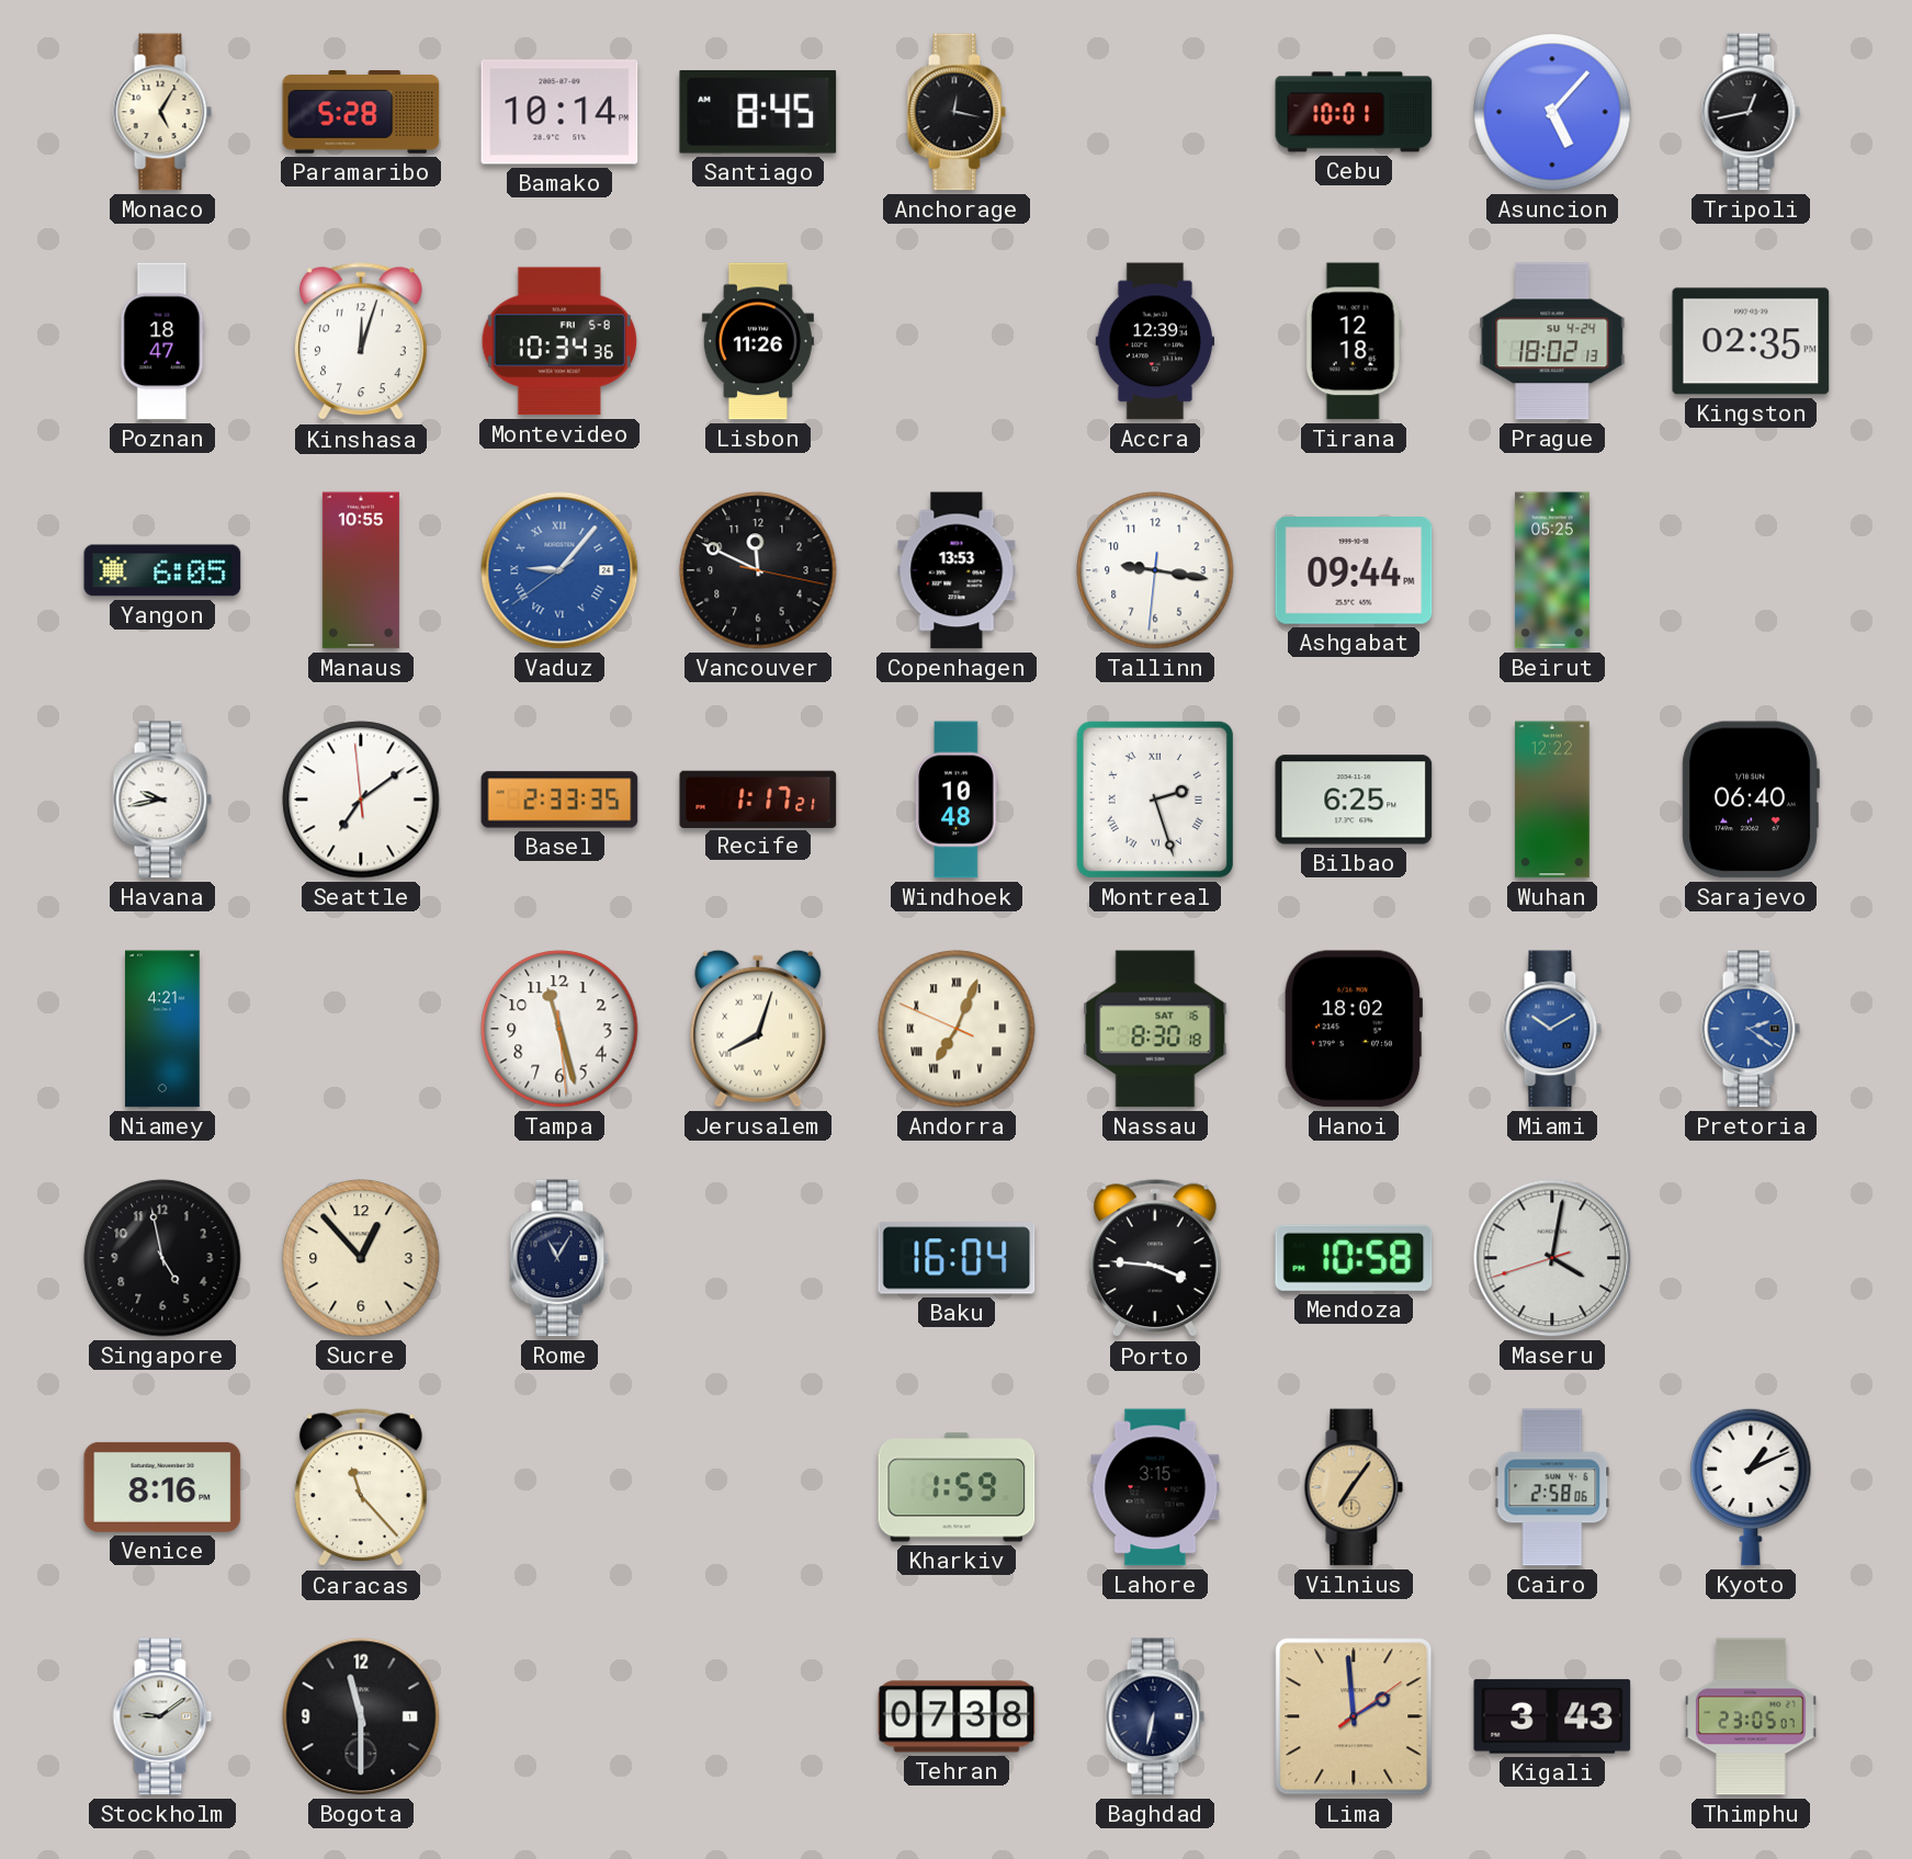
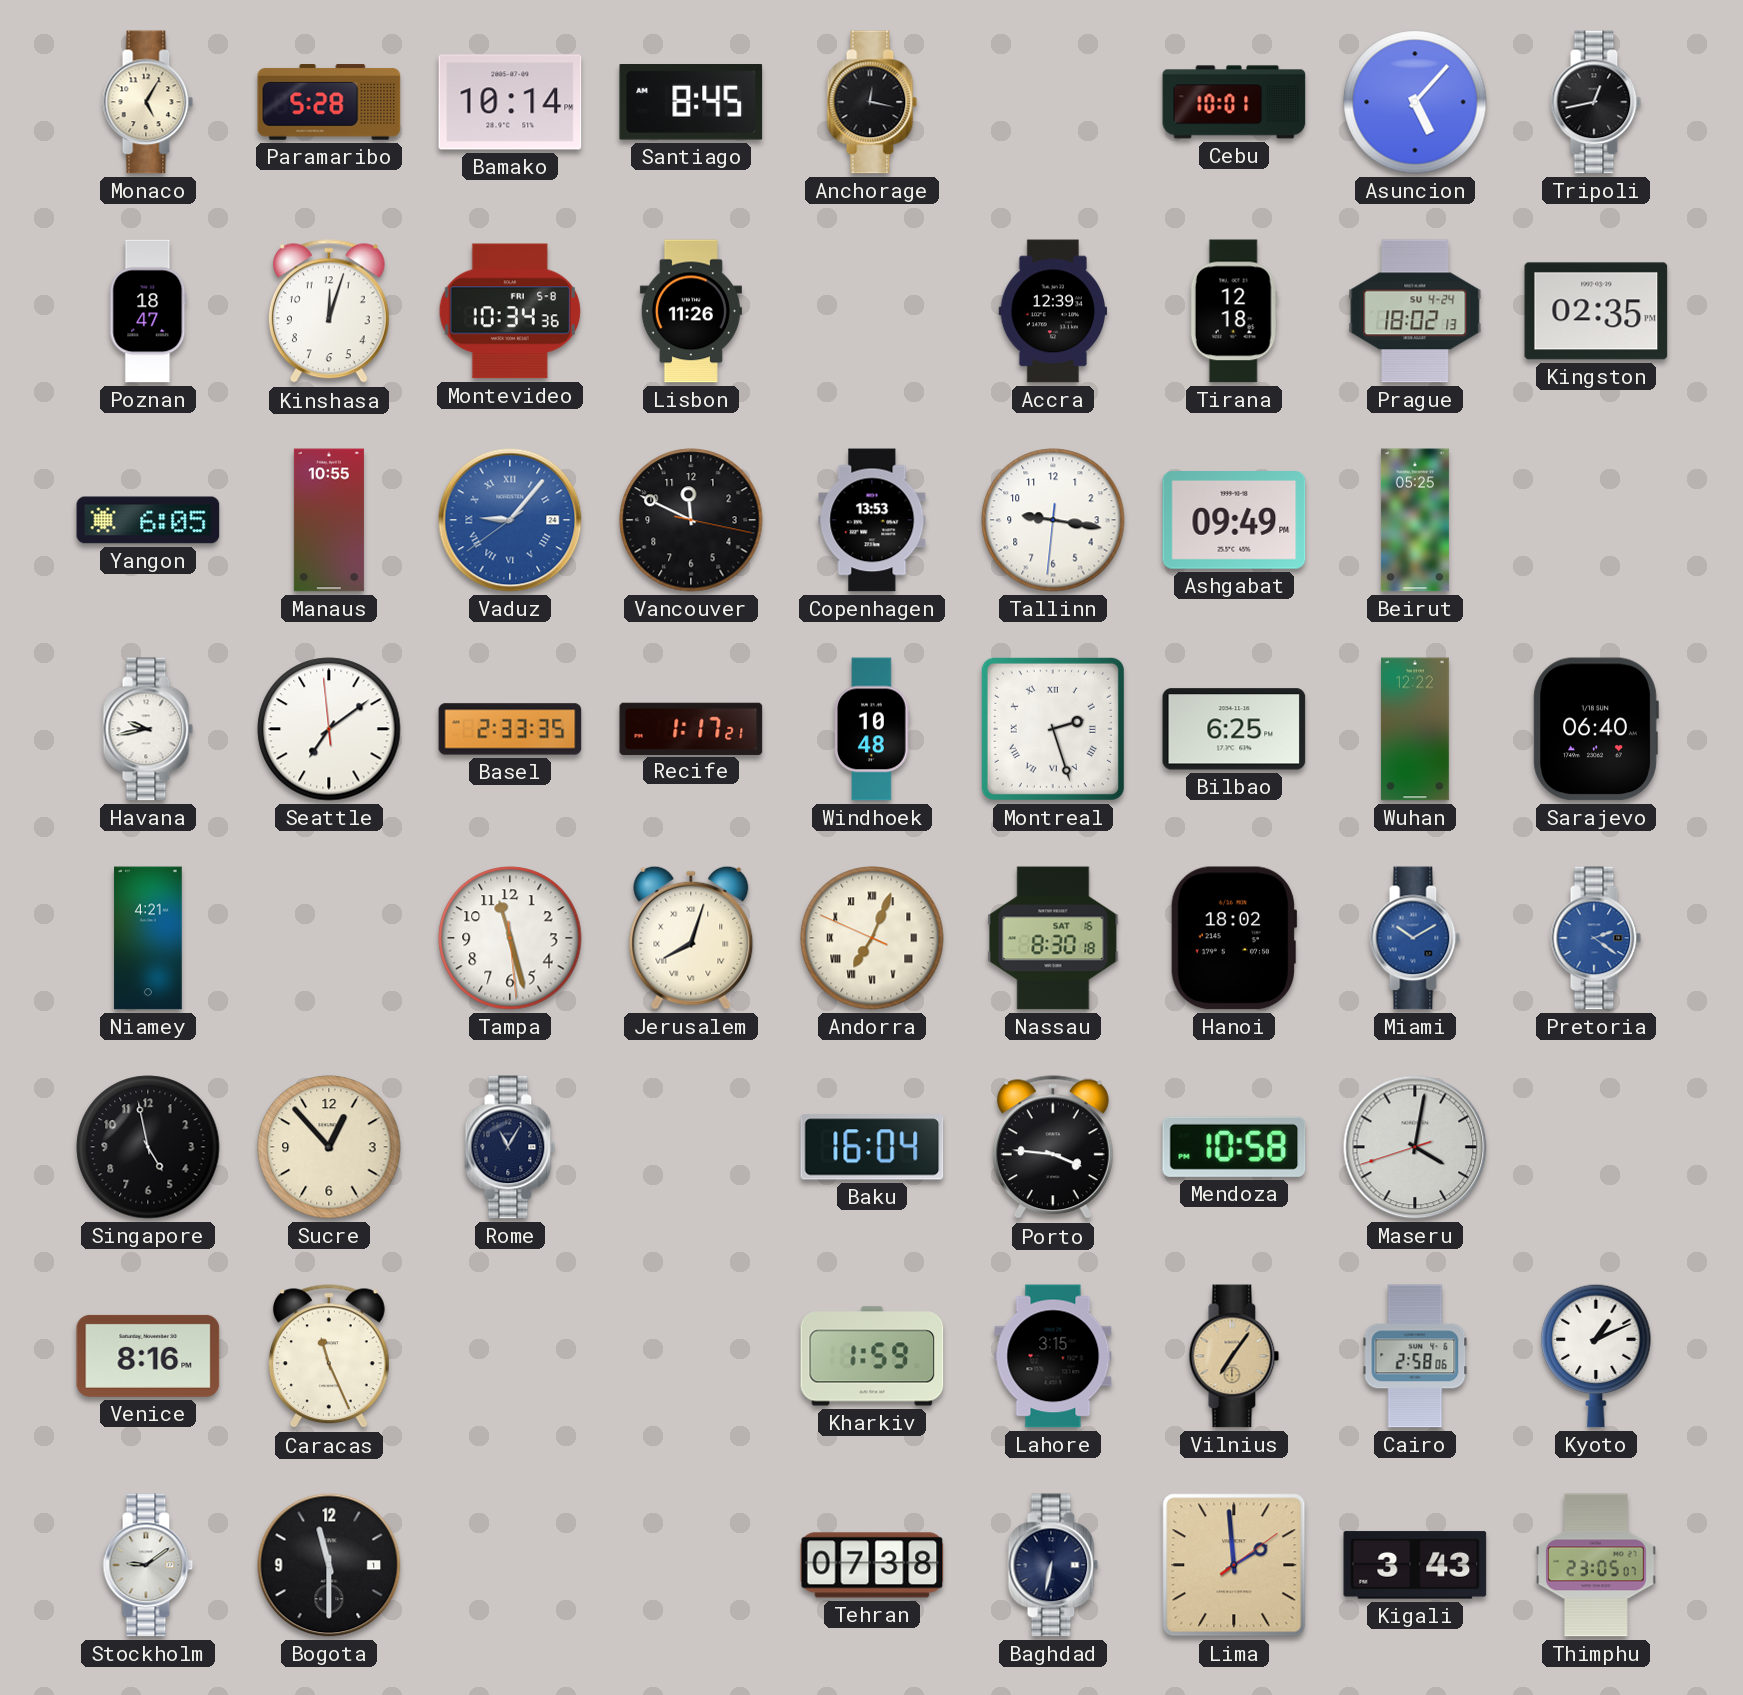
Ashgabat: 09:44 -> 09:49
Caracas: 11:23 -> 11:26
